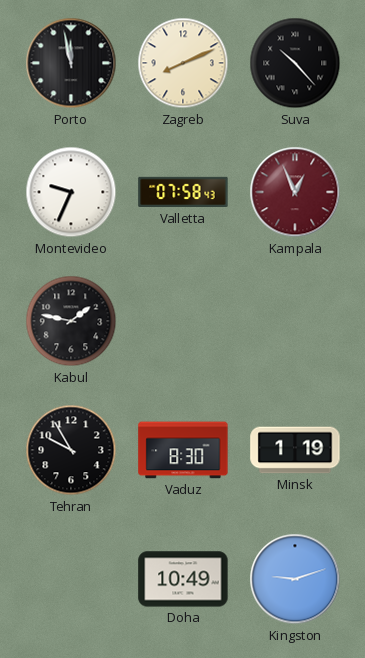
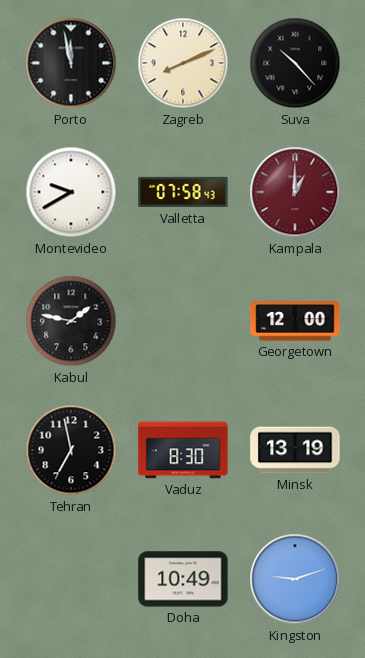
Montevideo: 9:34 -> 9:40
Kampala: 12:56 -> 1:00
Georgetown: none -> 12:00
Tehran: 9:55 -> 6:58
Minsk: 1:19 -> 13:19
